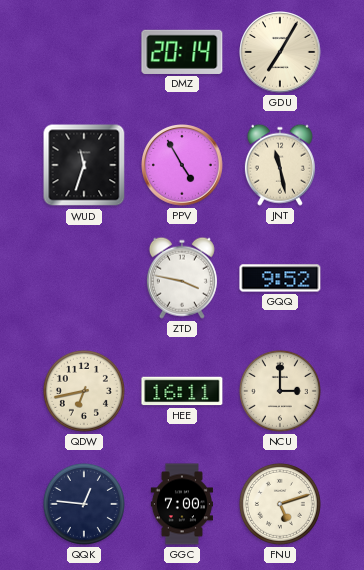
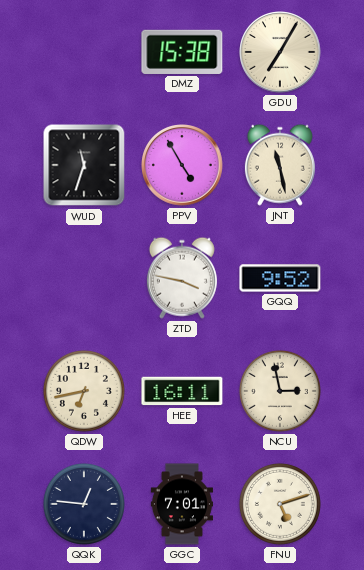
DMZ: 20:14 -> 15:38
NCU: 3:00 -> 2:58
GGC: 7:00 -> 7:01
